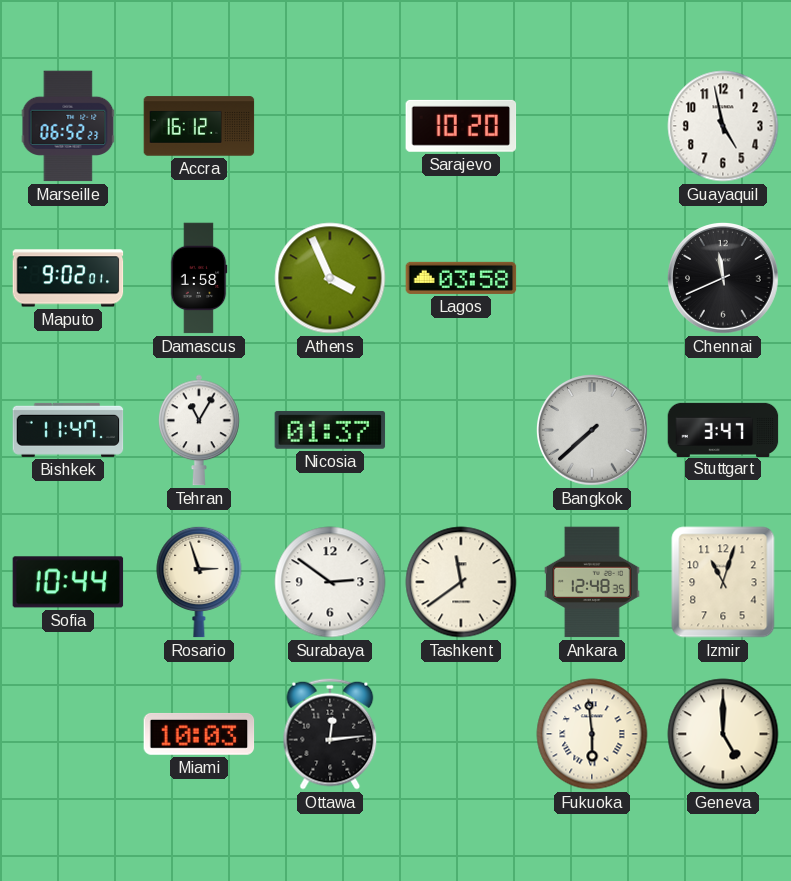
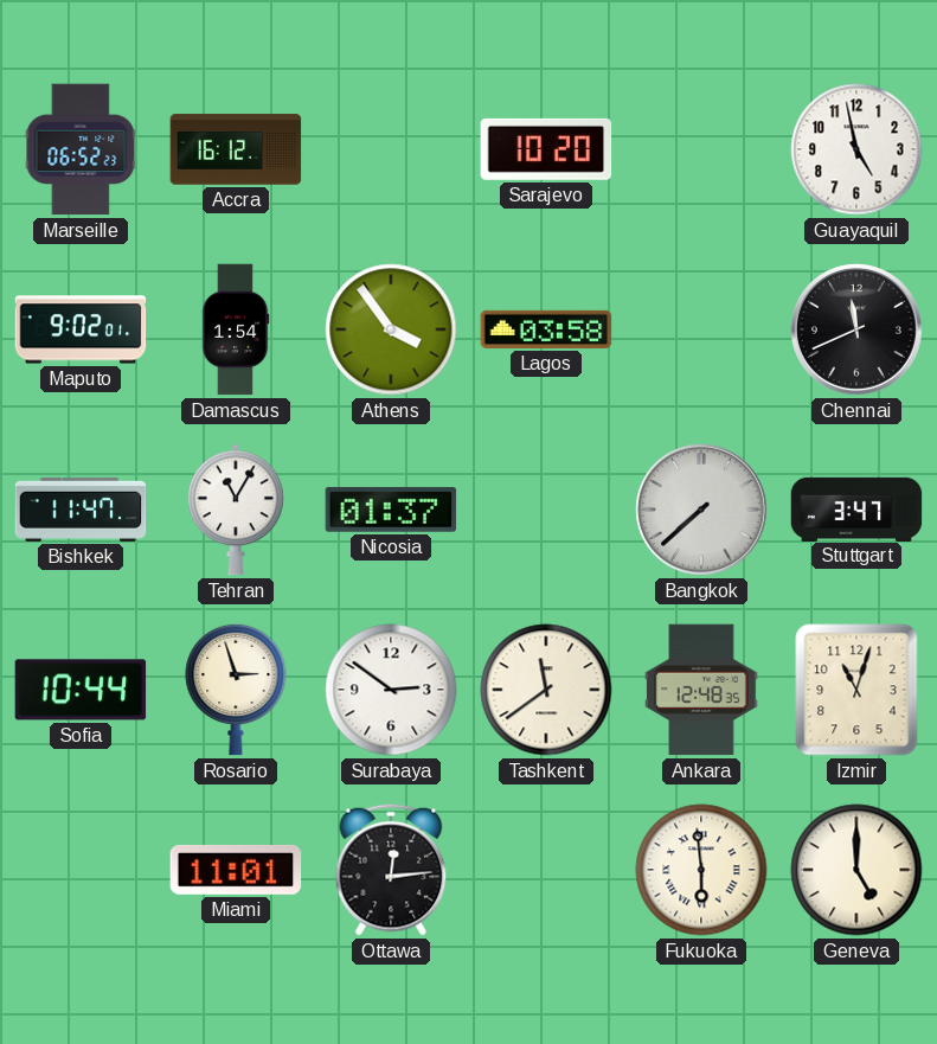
Damascus: 1:58 -> 1:54
Athens: 3:56 -> 3:54
Miami: 10:03 -> 11:01
